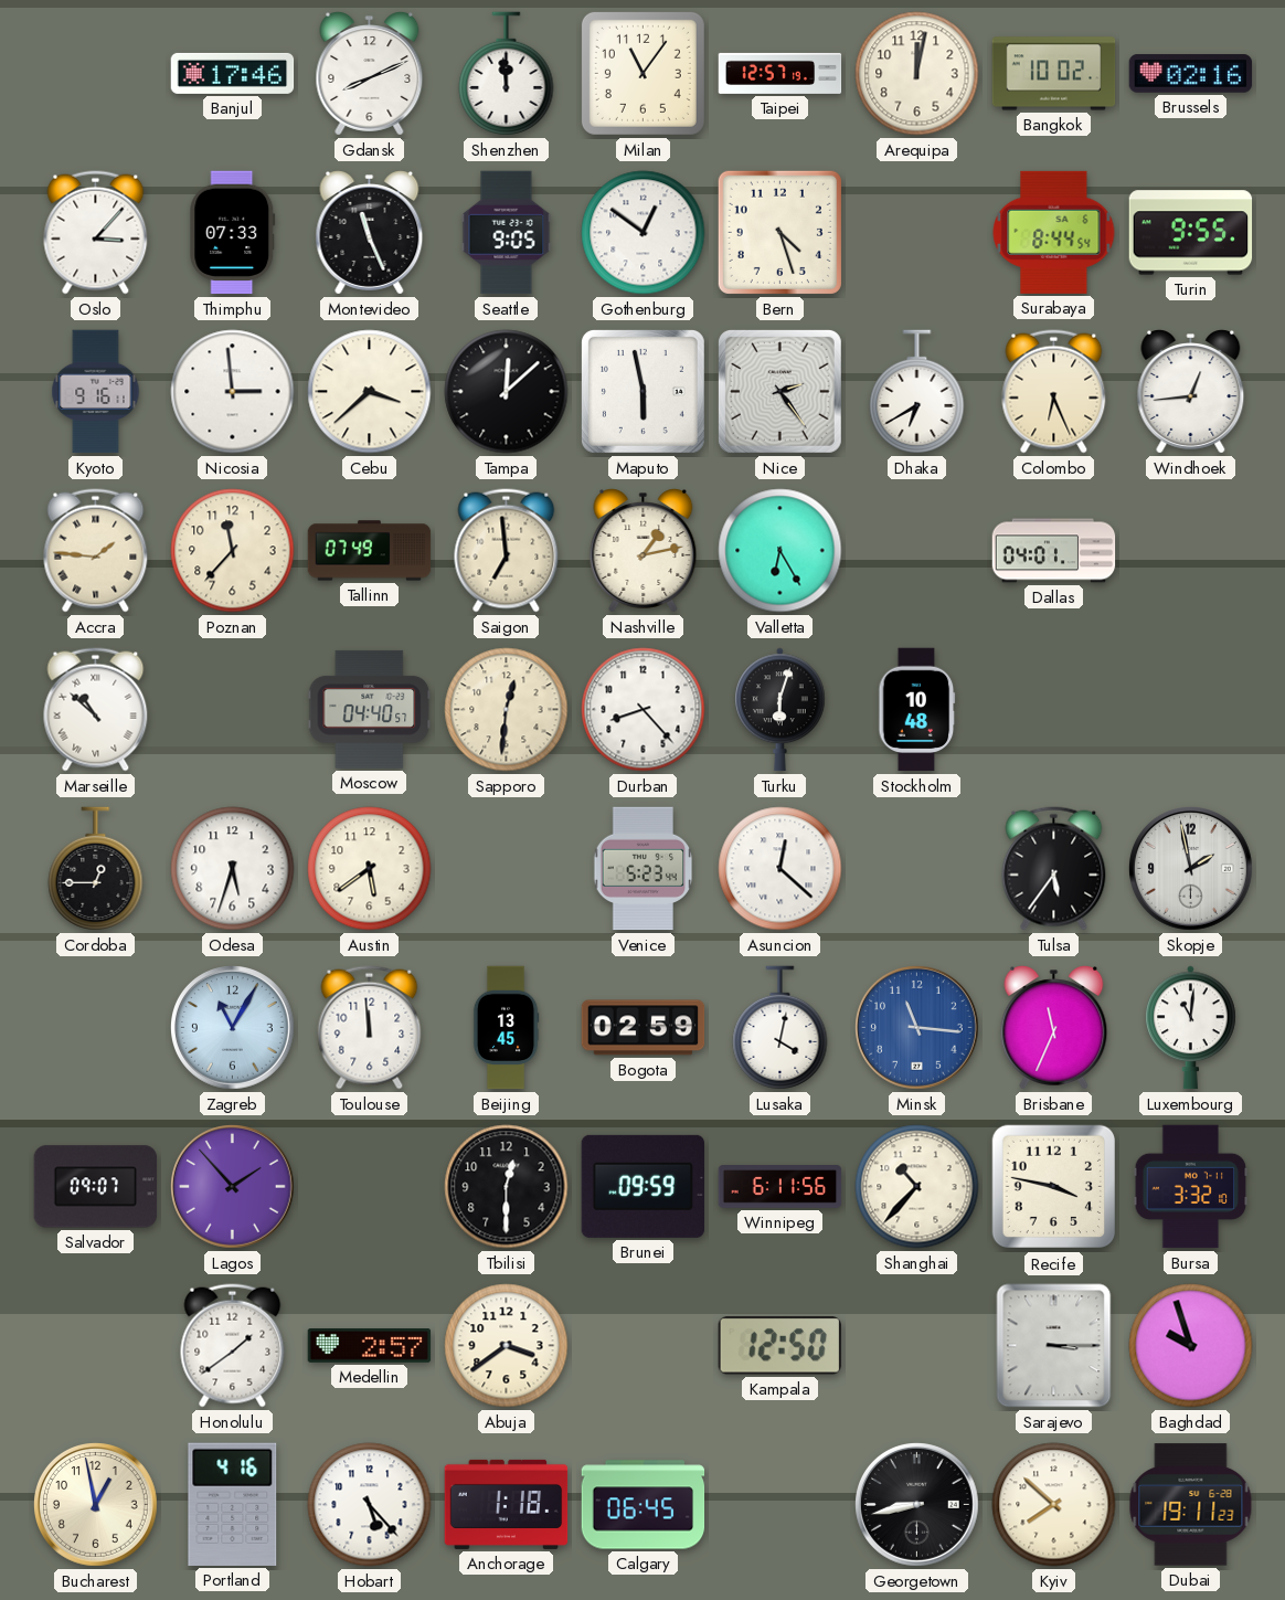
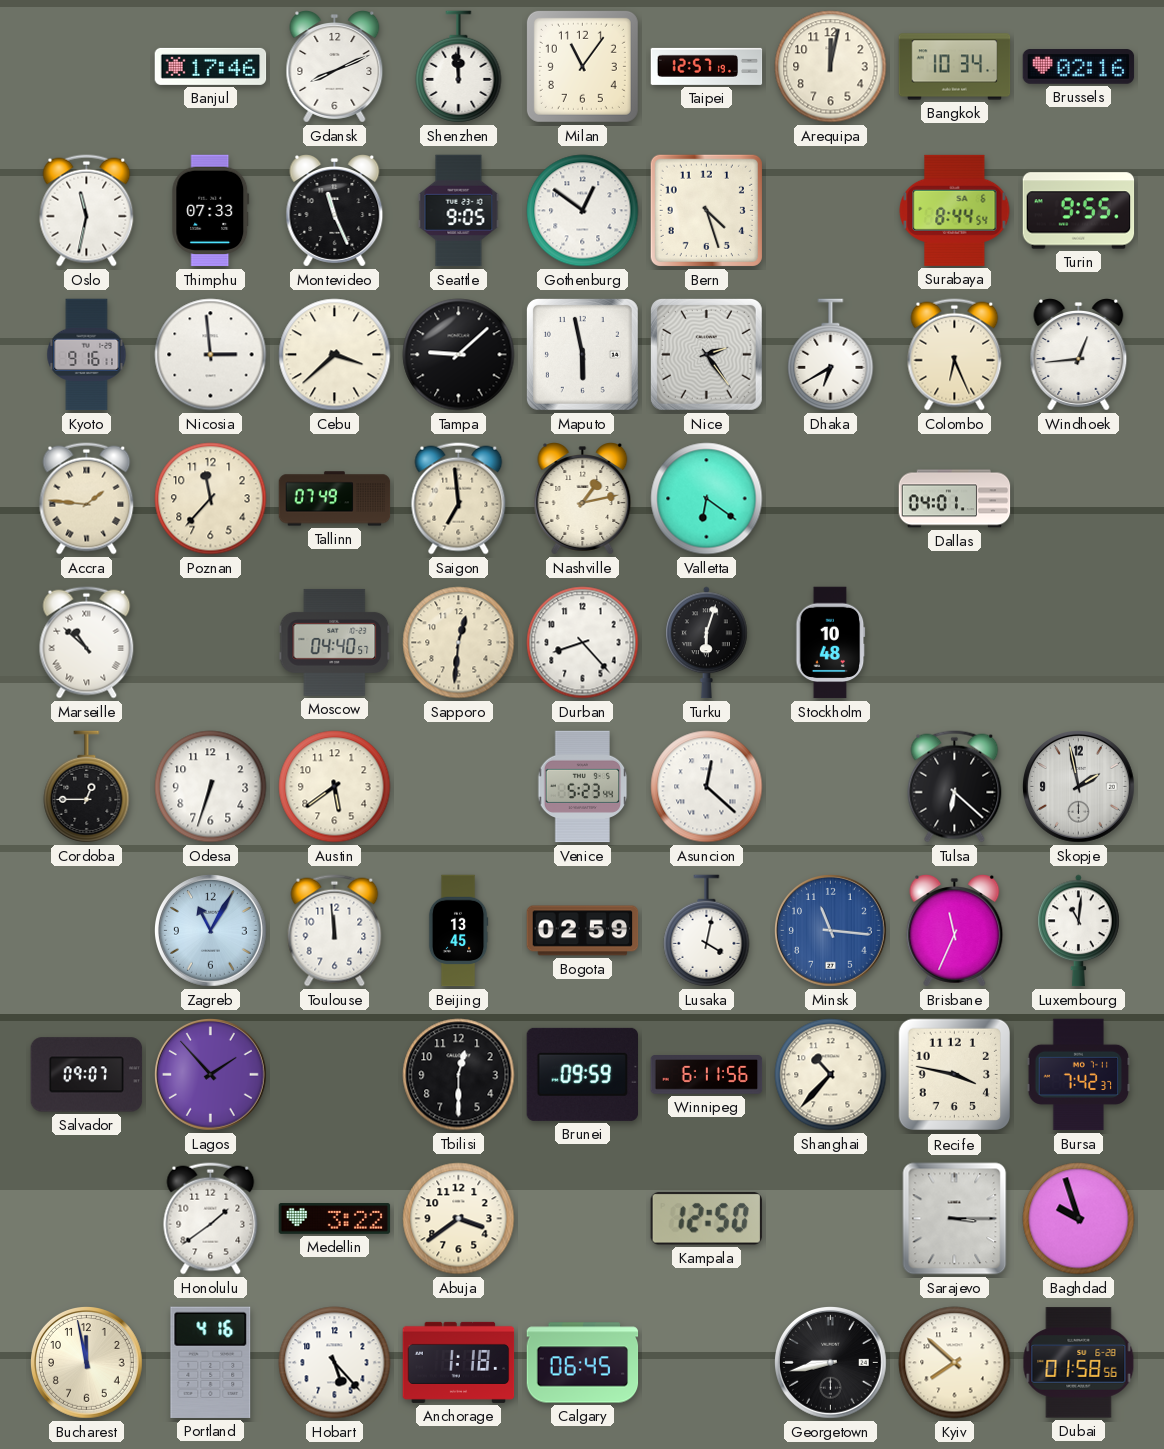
Bangkok: 10:02 -> 10:34
Oslo: 3:07 -> 11:32
Tampa: 12:08 -> 9:08
Valletta: 6:25 -> 6:21
Odesa: 5:33 -> 6:33
Tulsa: 5:36 -> 6:22
Bursa: 3:32 -> 7:42
Medellin: 2:57 -> 3:22
Bucharest: 12:58 -> 11:58
Dubai: 19:11 -> 01:58
